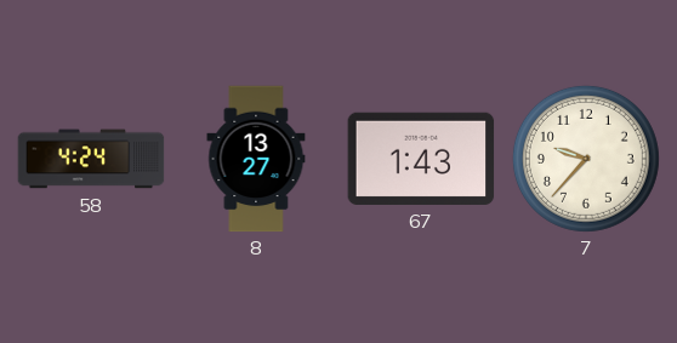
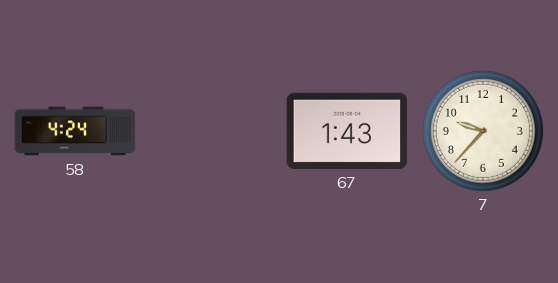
8: 13:27 -> none
